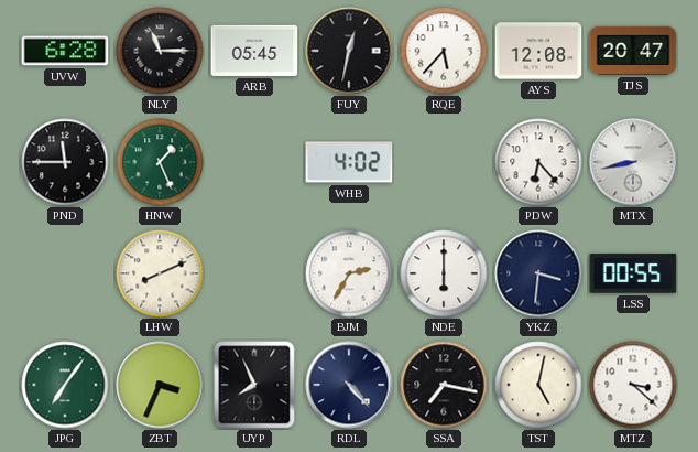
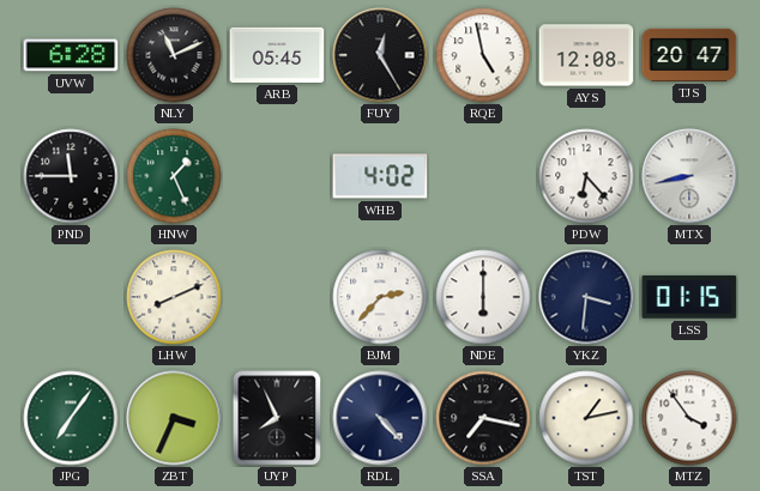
NLY: 11:15 -> 11:11
FUY: 12:32 -> 12:25
RQE: 5:37 -> 4:58
BJM: 2:35 -> 2:37
LSS: 00:55 -> 01:15
TST: 5:02 -> 1:13
MTZ: 3:22 -> 3:54
